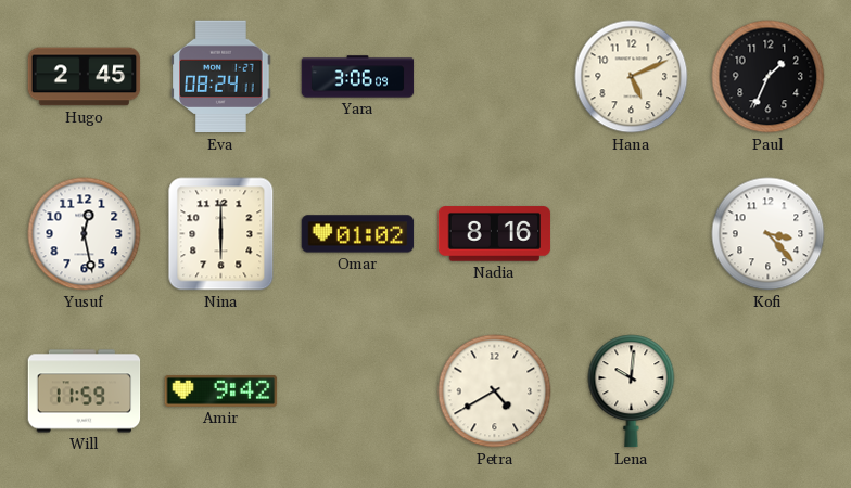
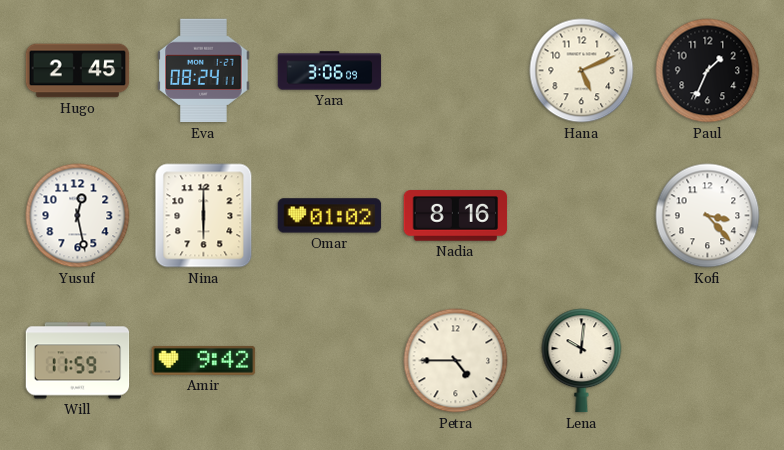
Petra: 4:40 -> 4:45
